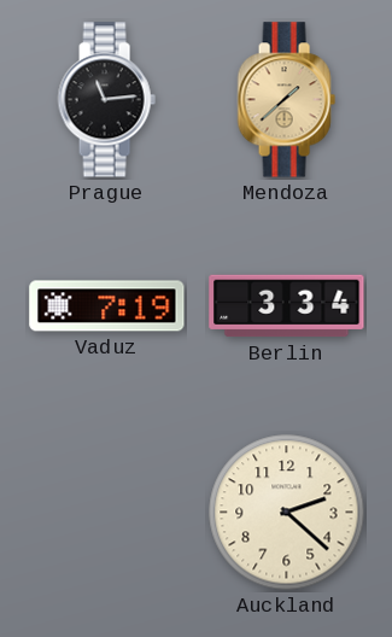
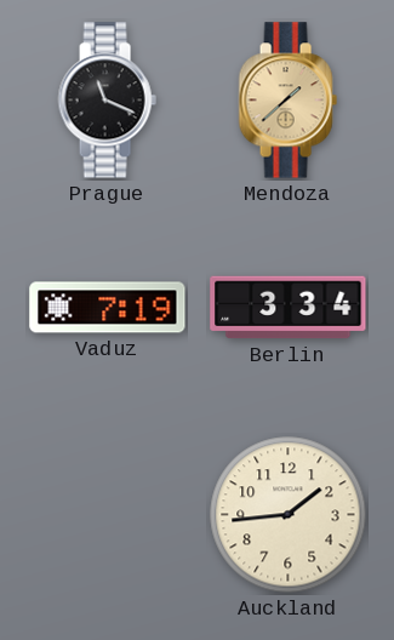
Prague: 11:14 -> 11:19
Auckland: 2:22 -> 1:44
